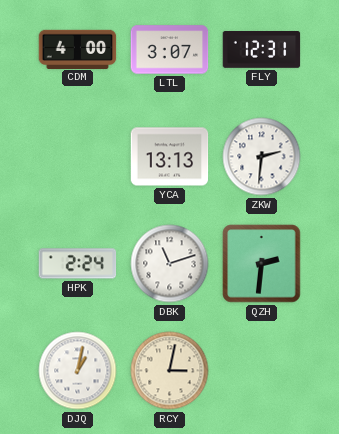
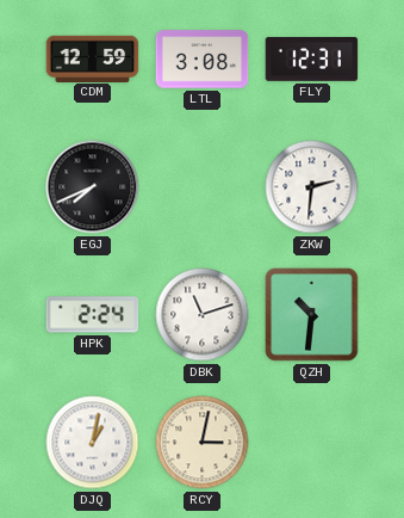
CDM: 4:00 -> 12:59
LTL: 3:07 -> 3:08
EGJ: none -> 7:41
YCA: 13:13 -> none
QZH: 2:31 -> 10:31
